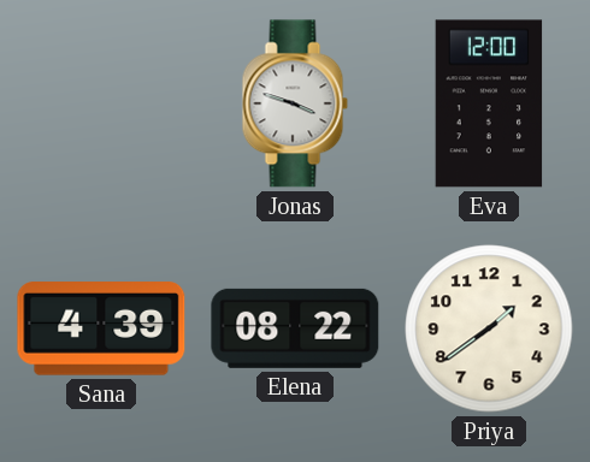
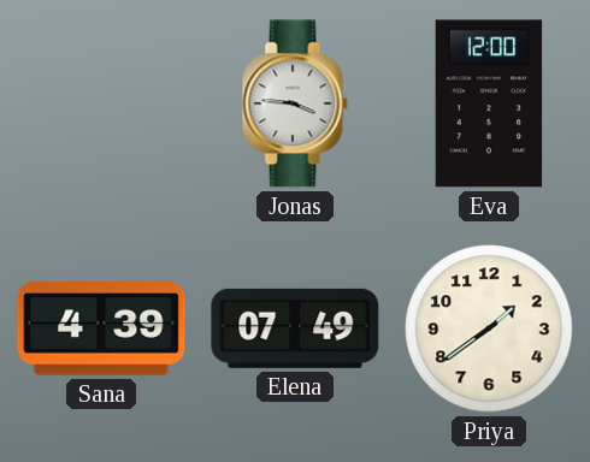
Jonas: 3:48 -> 3:46
Elena: 08:22 -> 07:49
